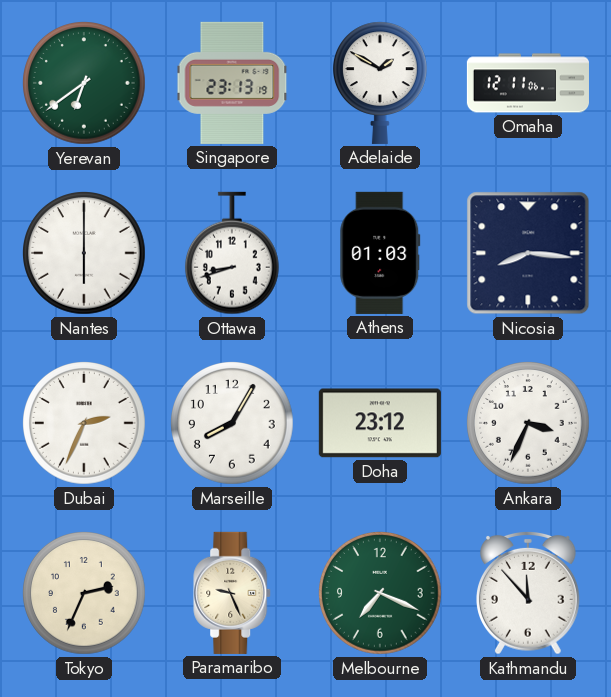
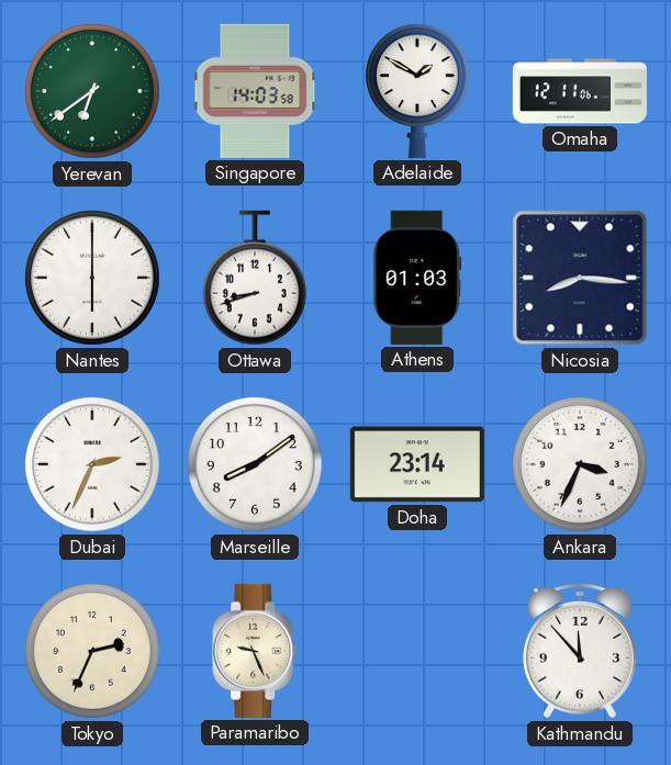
Singapore: 23:13 -> 14:03
Marseille: 8:05 -> 8:09
Doha: 23:12 -> 23:14
Melbourne: 7:19 -> none
